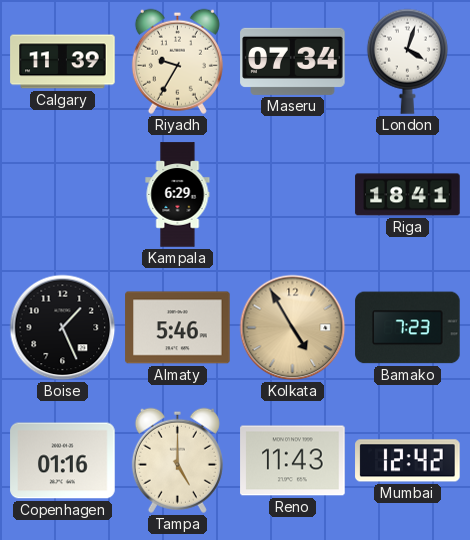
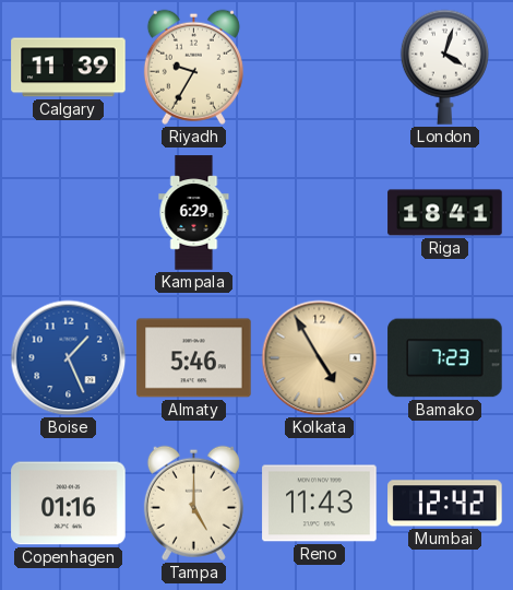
Maseru: 07:34 -> none
Boise dial: black -> blue
